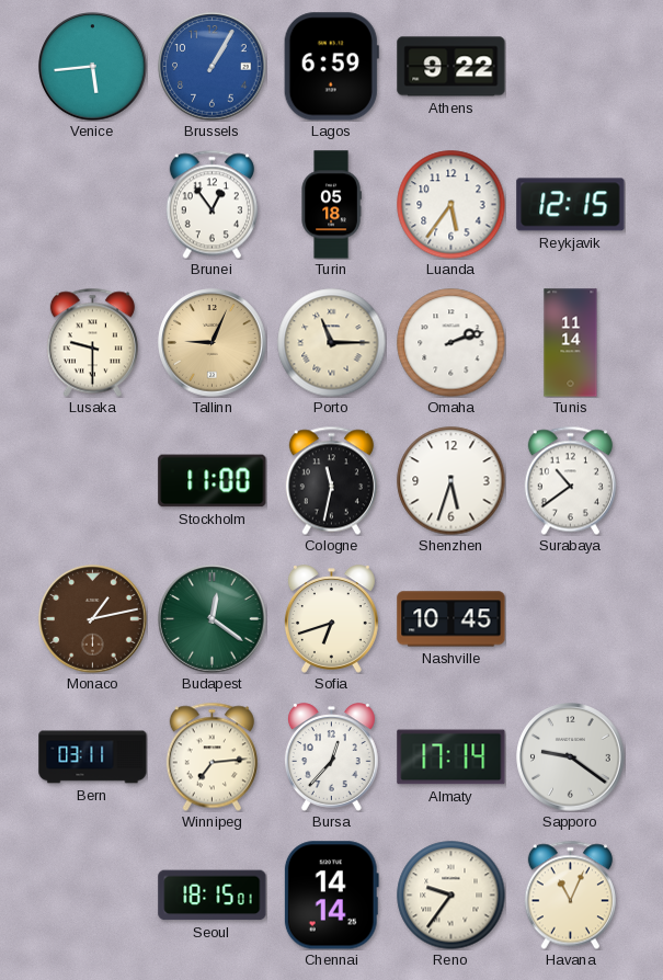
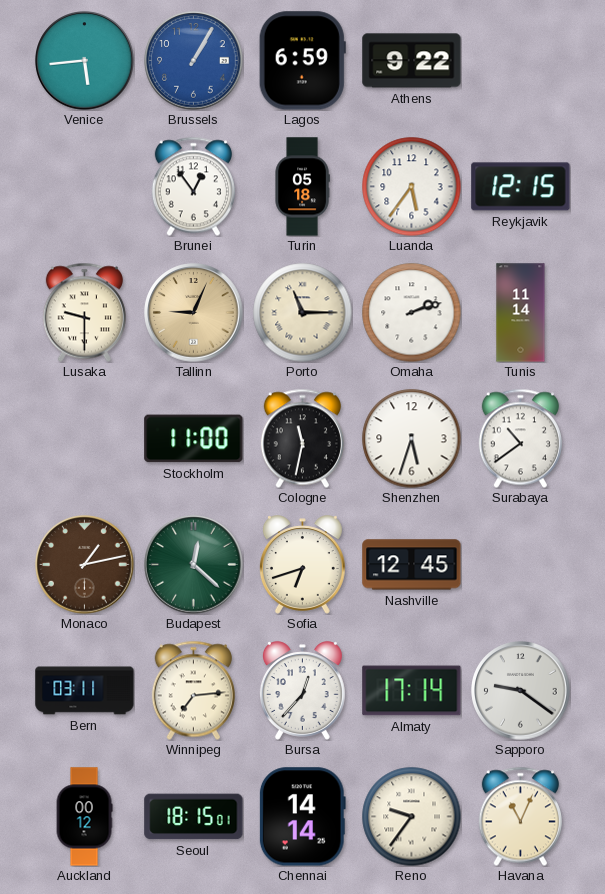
Budapest: 12:21 -> 12:22
Nashville: 10:45 -> 12:45
Auckland: none -> 00:12
